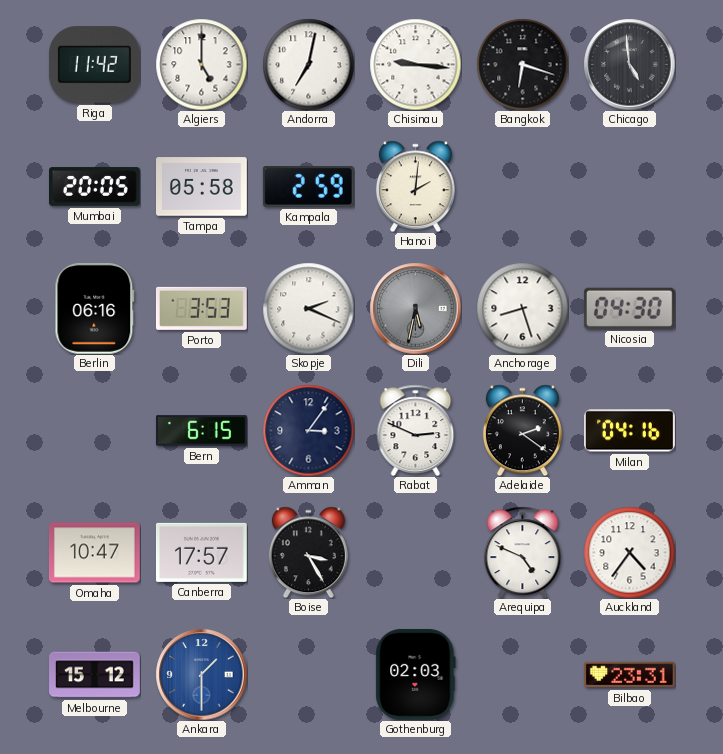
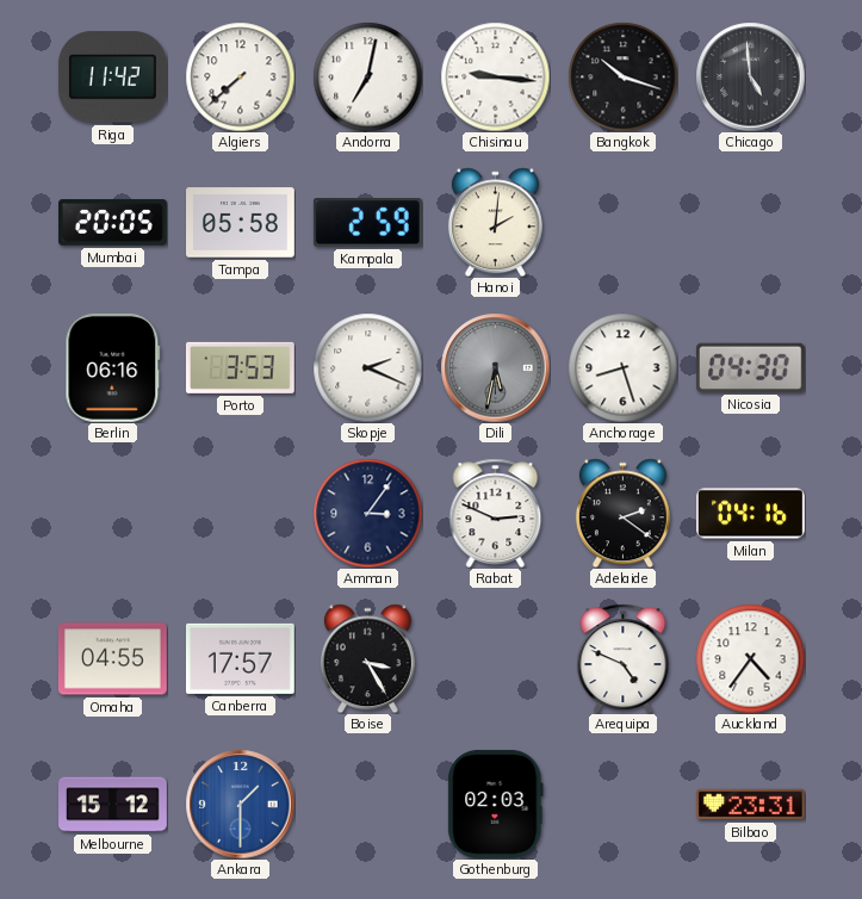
Algiers: 5:00 -> 7:38
Bangkok: 6:18 -> 10:18
Bern: 6:15 -> none
Omaha: 10:47 -> 04:55
